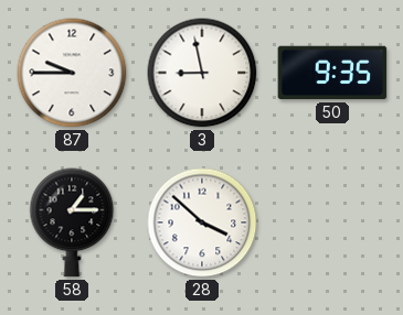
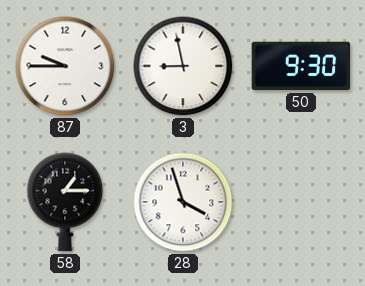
50: 9:35 -> 9:30
28: 3:52 -> 3:57
